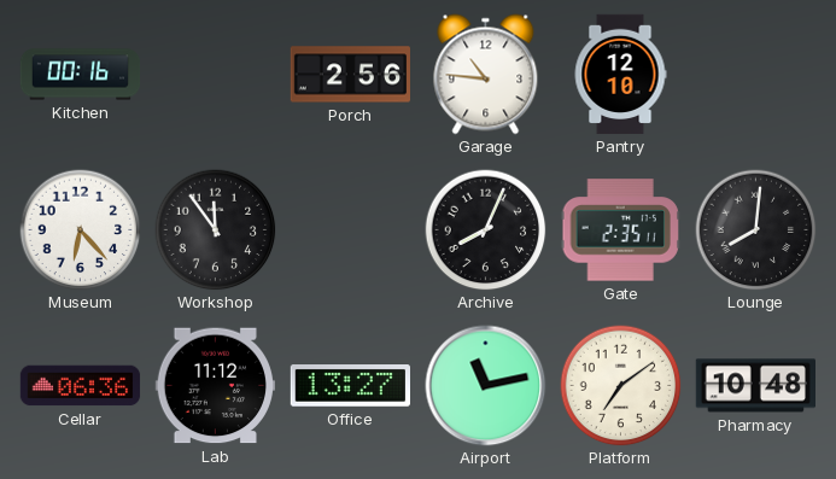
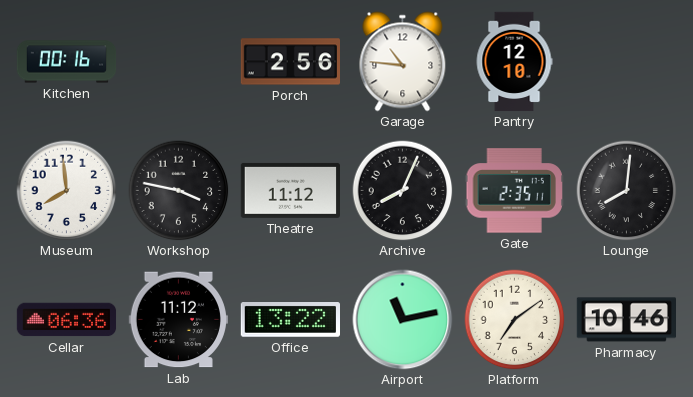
Museum: 6:23 -> 7:59
Workshop: 11:54 -> 3:47
Theatre: none -> 11:12
Office: 13:27 -> 13:22
Pharmacy: 10:48 -> 10:46
